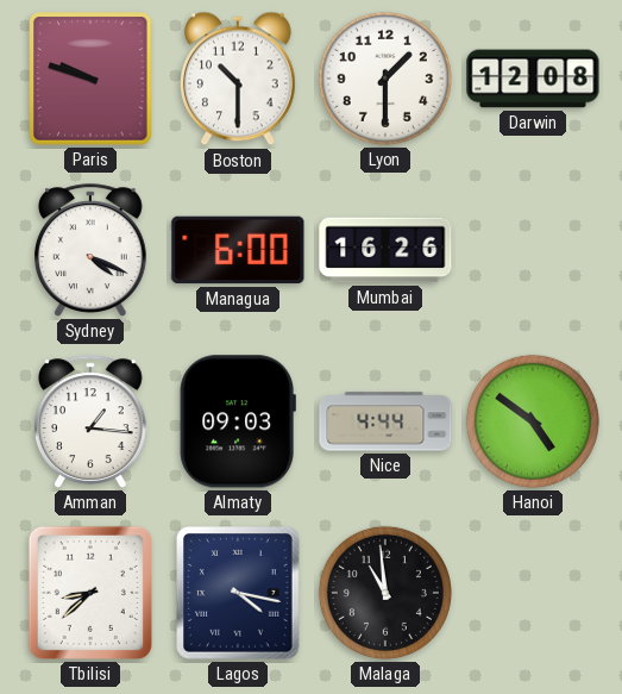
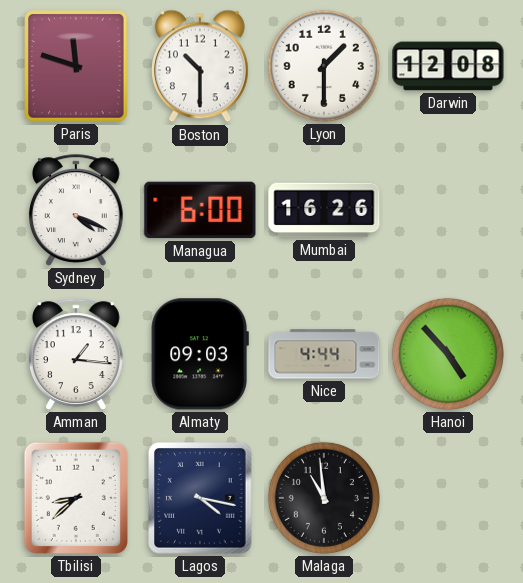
Paris: 9:48 -> 11:48
Hanoi: 4:51 -> 4:53
